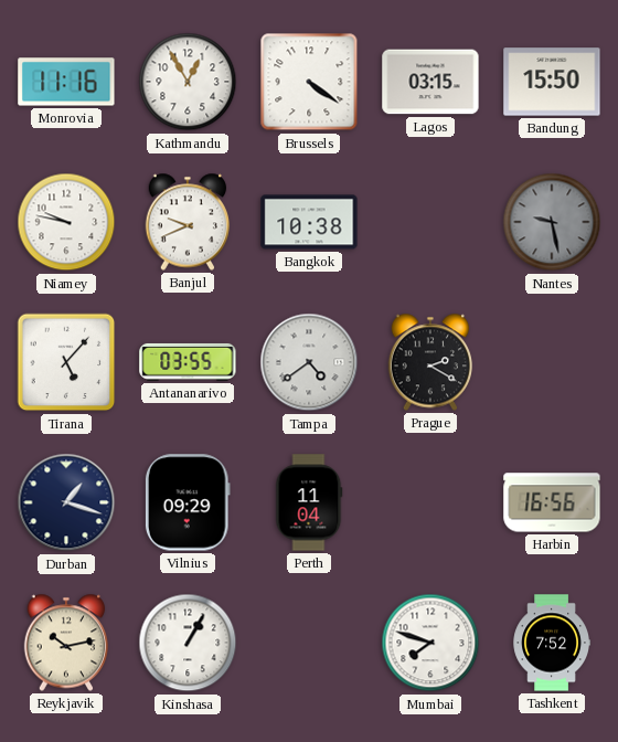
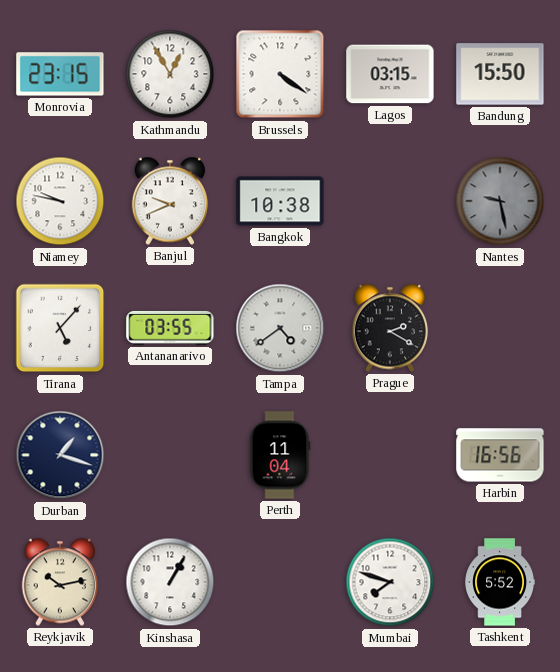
Monrovia: 11:16 -> 23:15
Vilnius: 09:29 -> none
Tashkent: 7:52 -> 5:52
